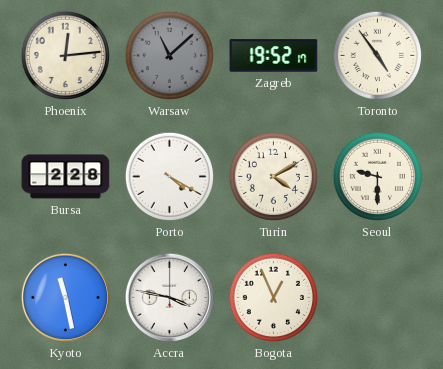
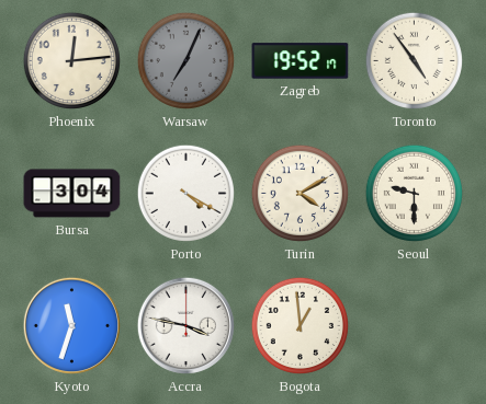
Warsaw: 11:08 -> 7:04
Bursa: 2:28 -> 3:04
Kyoto: 11:28 -> 11:33
Bogota: 12:56 -> 12:59
